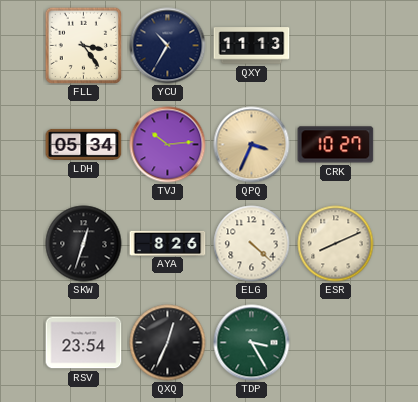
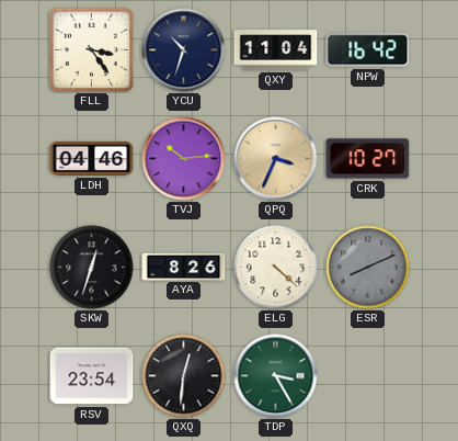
YCU: 10:35 -> 10:33
QXY: 11:13 -> 11:04
NPW: none -> 16:42
LDH: 05:34 -> 04:46
ESR dial: cream -> grey
QXQ: 12:34 -> 12:31
